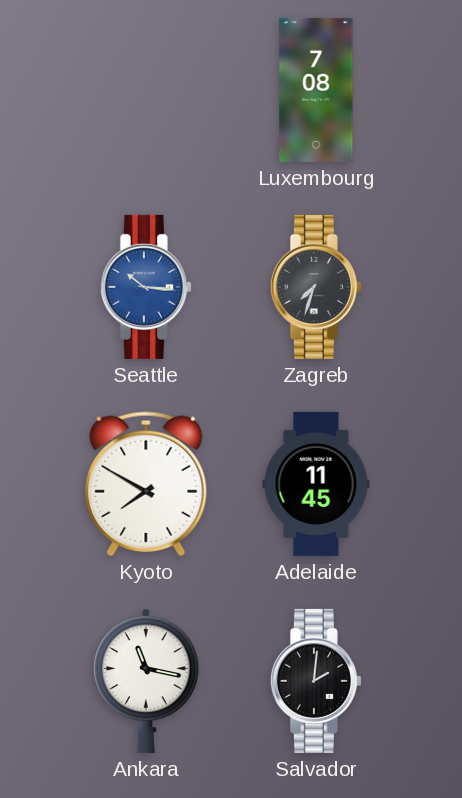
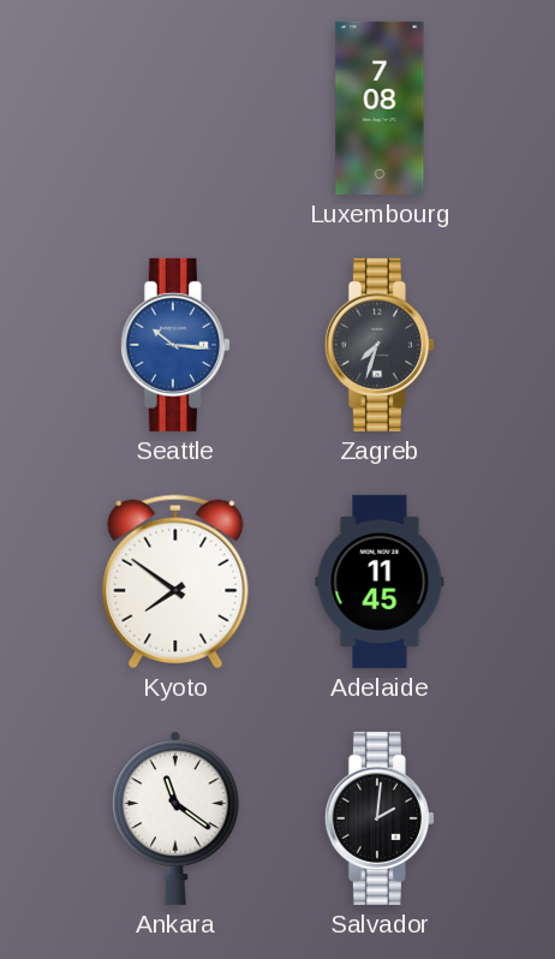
Kyoto: 7:50 -> 7:51
Ankara: 11:17 -> 11:21
